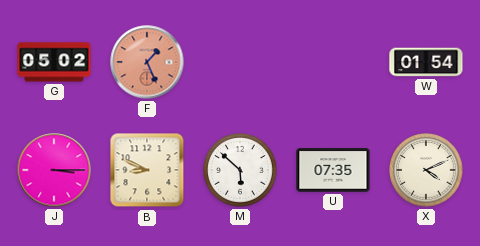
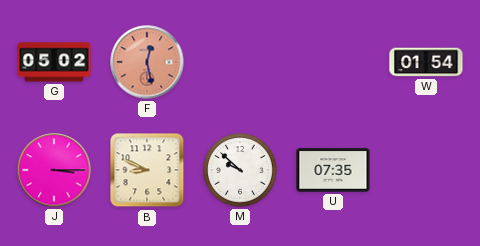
F: 1:26 -> 12:28
M: 5:52 -> 9:52
X: 4:11 -> none
